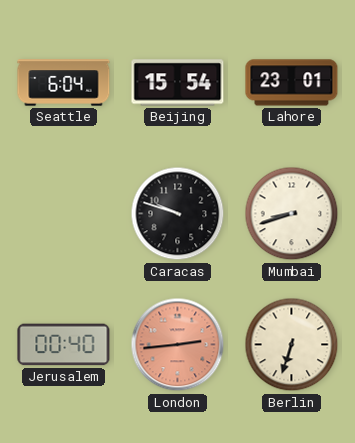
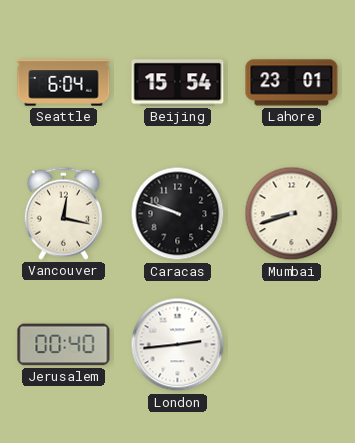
Vancouver: none -> 12:17
London dial: salmon -> white
Berlin: 6:33 -> none
